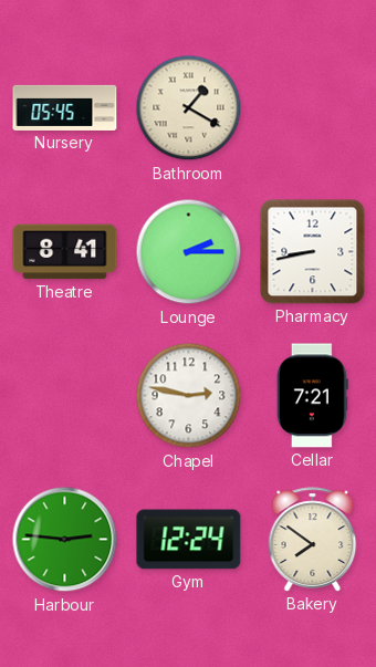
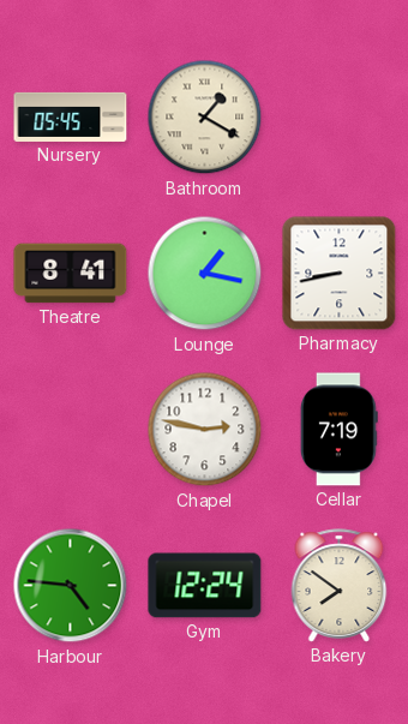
Lounge: 2:15 -> 1:17
Cellar: 7:21 -> 7:19
Harbour: 2:46 -> 4:46
